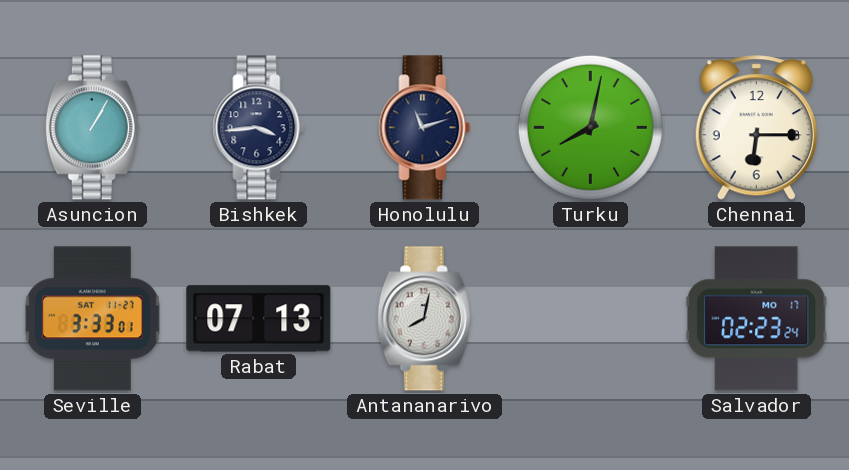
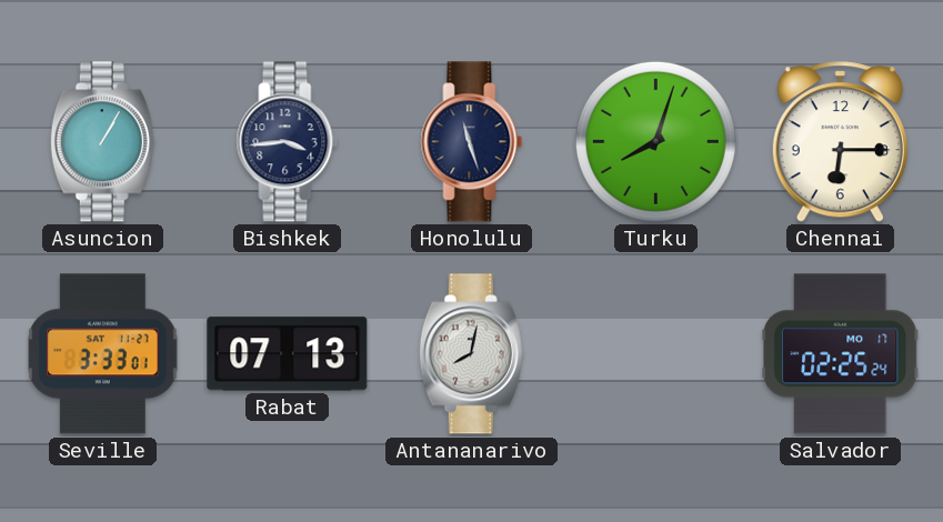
Honolulu: 11:12 -> 11:27
Turku: 8:02 -> 8:03
Salvador: 02:23 -> 02:25
